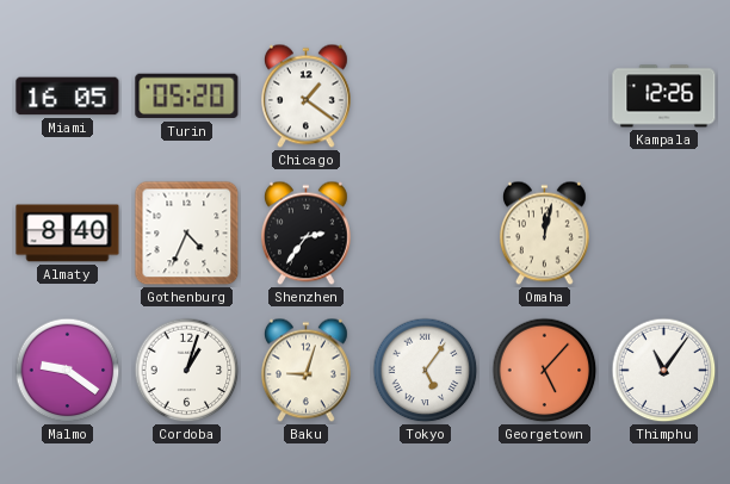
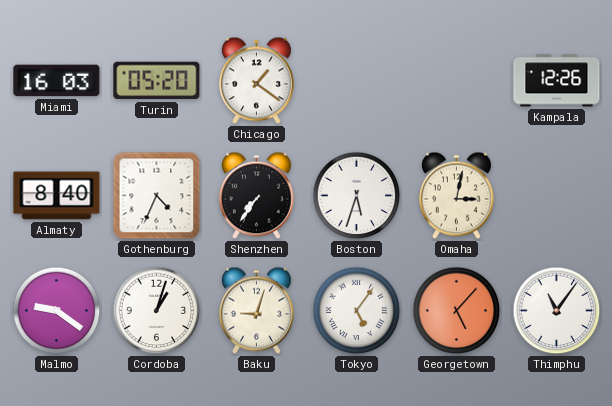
Miami: 16:05 -> 16:03
Shenzhen: 2:36 -> 7:36
Boston: none -> 5:33
Omaha: 12:02 -> 3:02
